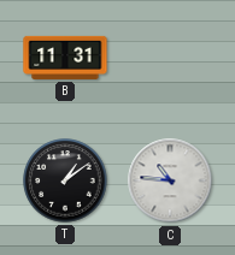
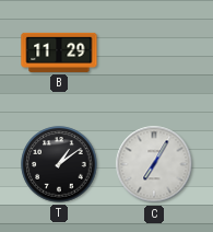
B: 11:31 -> 11:29
C: 10:46 -> 7:05
